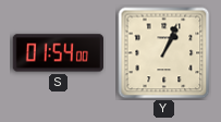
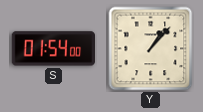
Y: 1:04 -> 1:07
